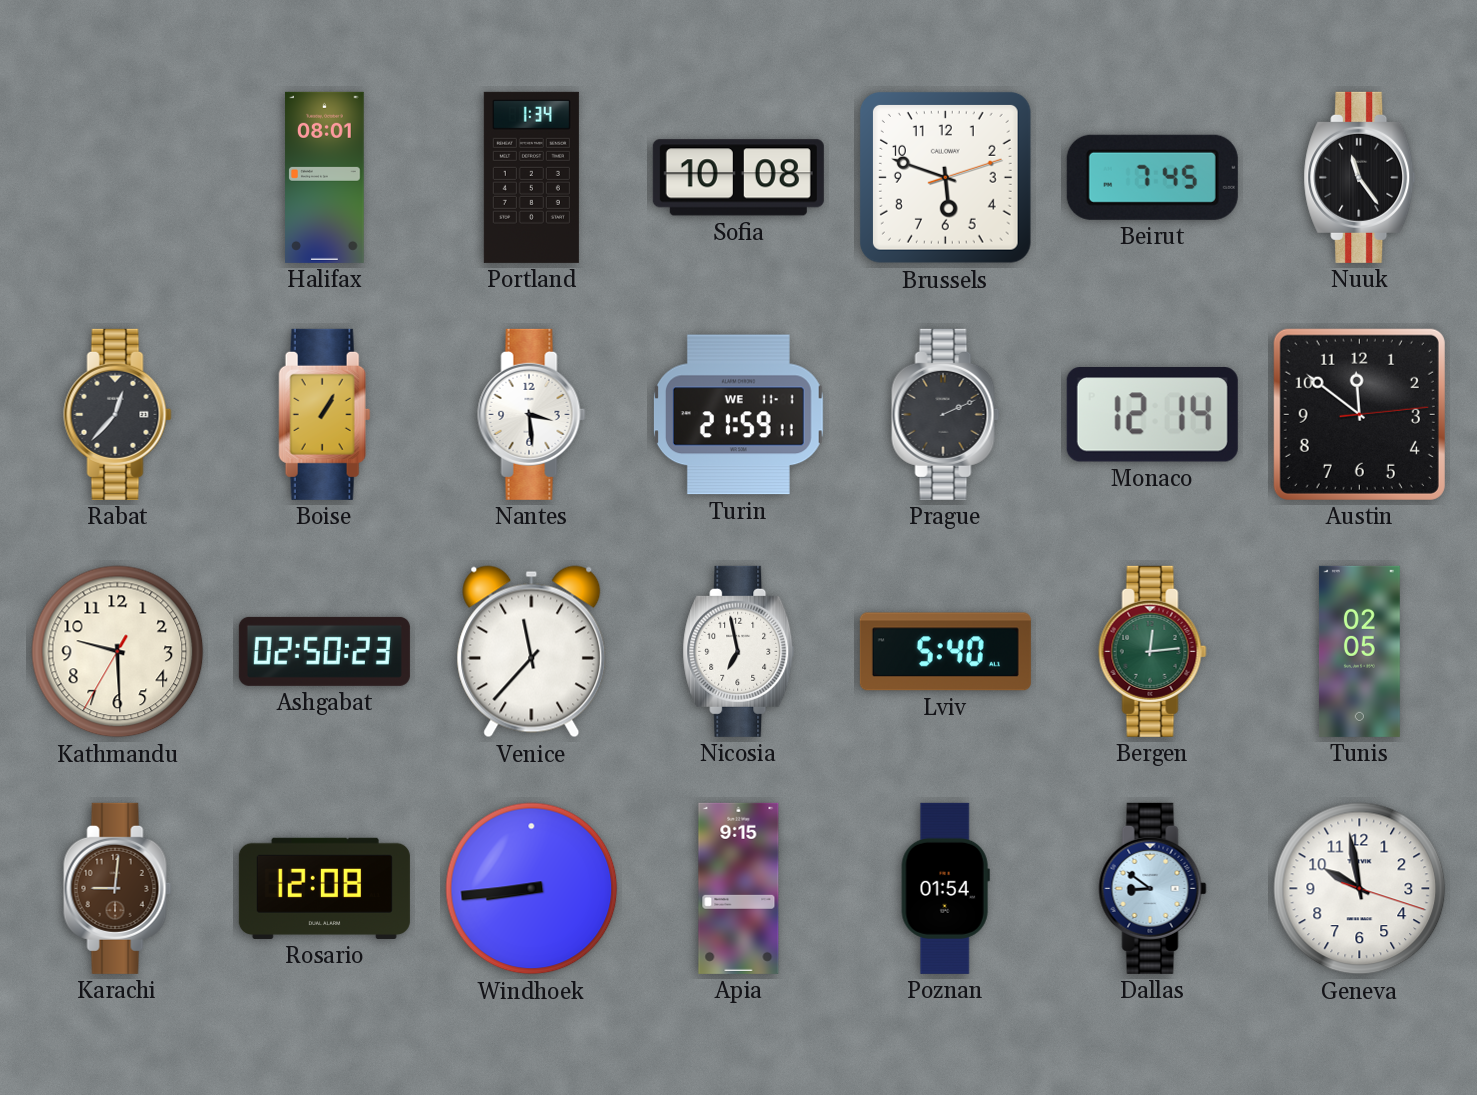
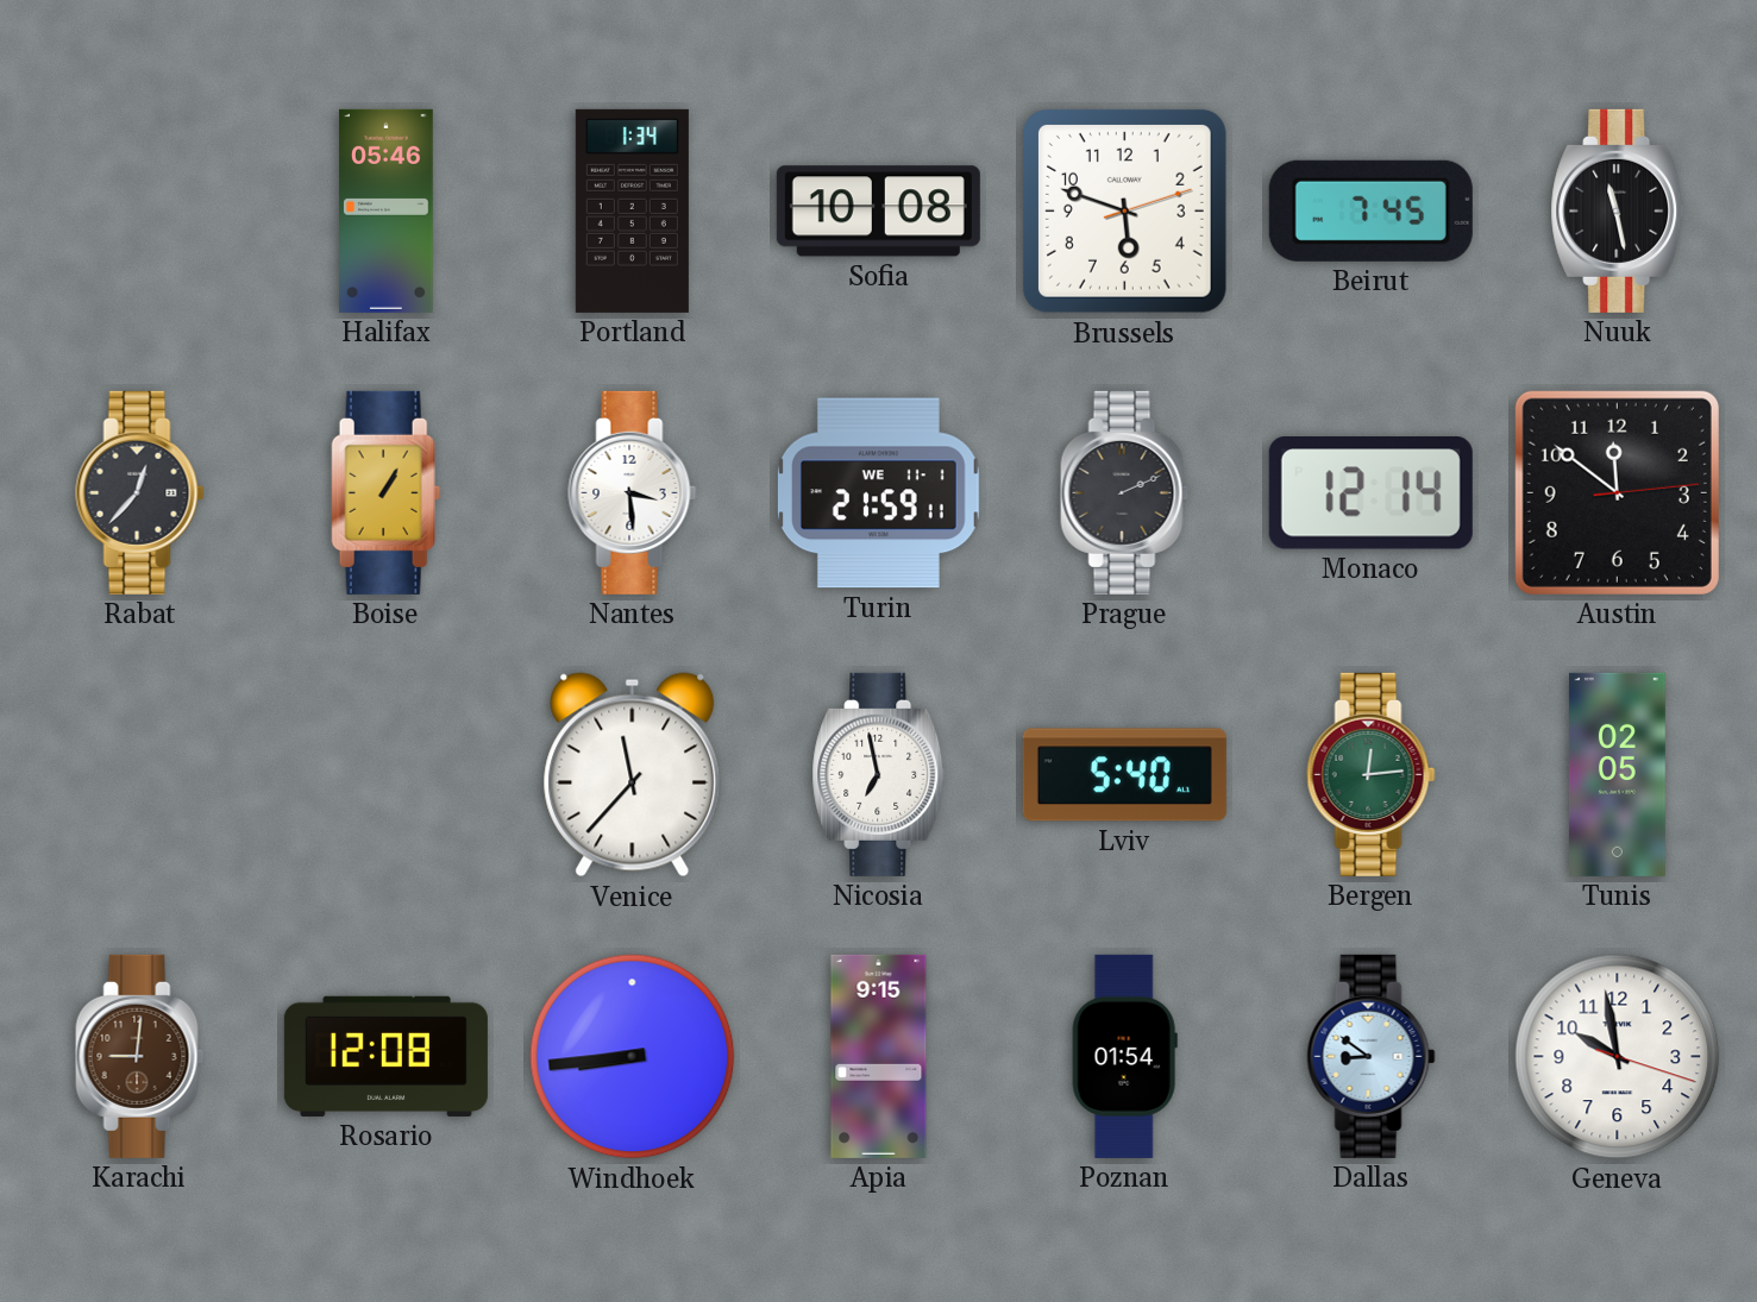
Halifax: 08:01 -> 05:46
Nuuk: 11:24 -> 11:28
Kathmandu: 9:29 -> none
Ashgabat: 02:50 -> none
